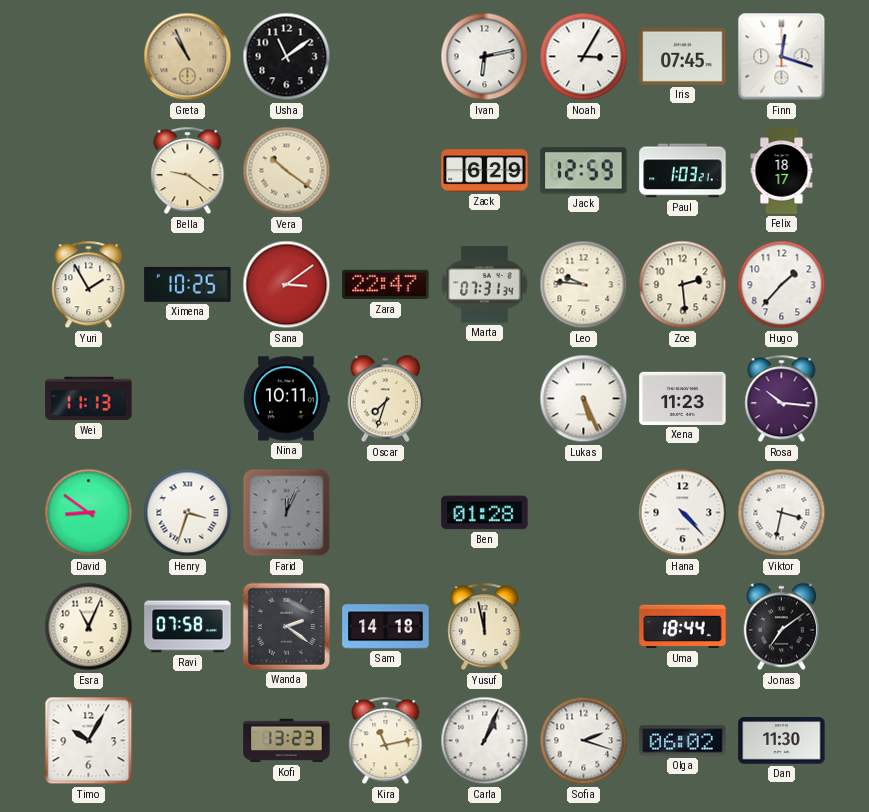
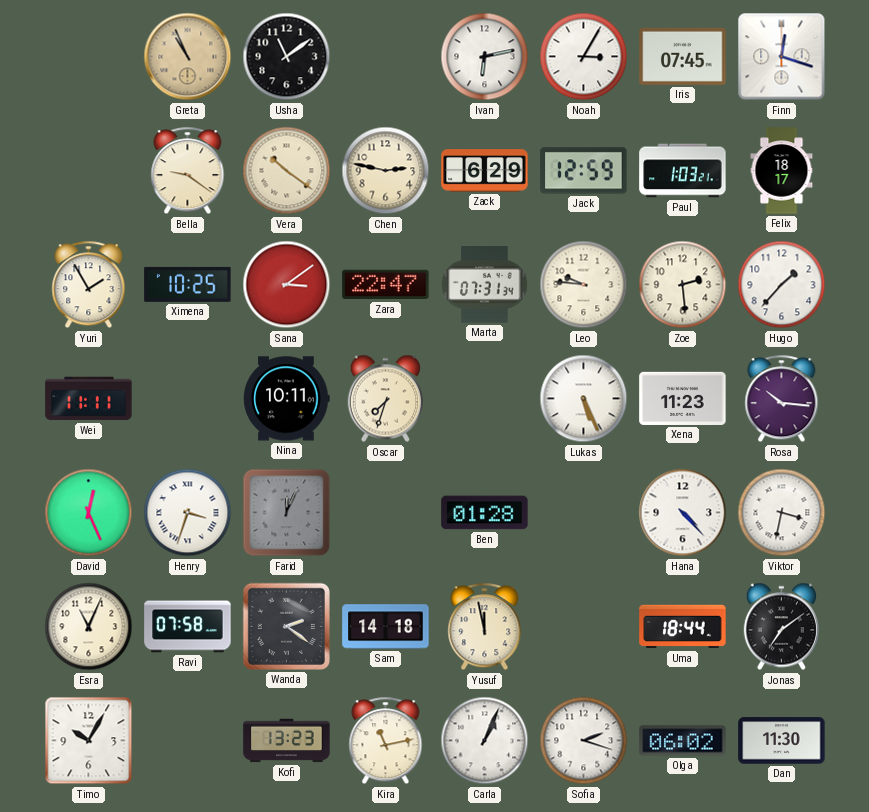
Chen: none -> 2:47
Wei: 11:13 -> 11:11
David: 8:51 -> 12:26
